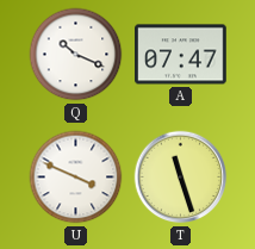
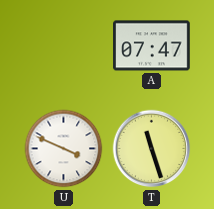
Q: 10:19 -> none
